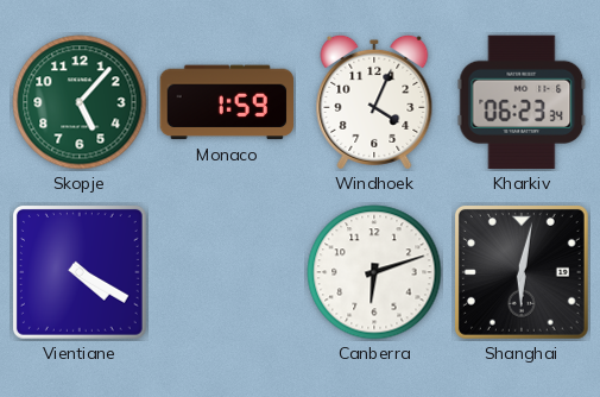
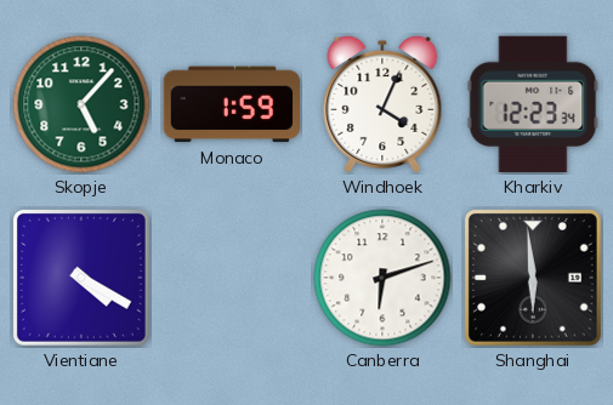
Kharkiv: 06:23 -> 12:23
Shanghai: 6:02 -> 5:59
